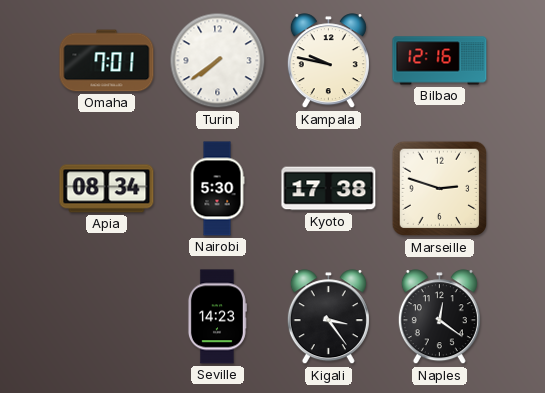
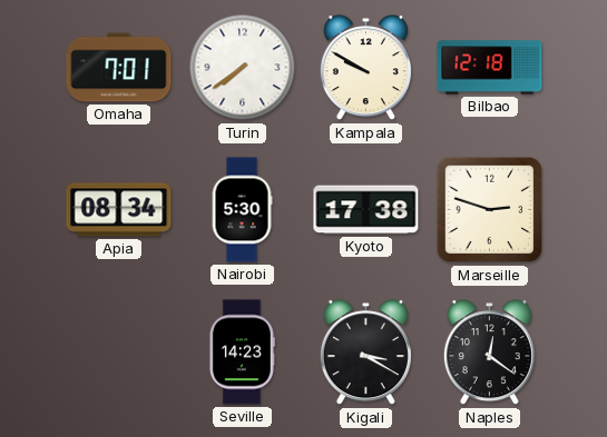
Kampala: 9:47 -> 9:50
Bilbao: 12:16 -> 12:18
Kigali: 3:24 -> 3:20
